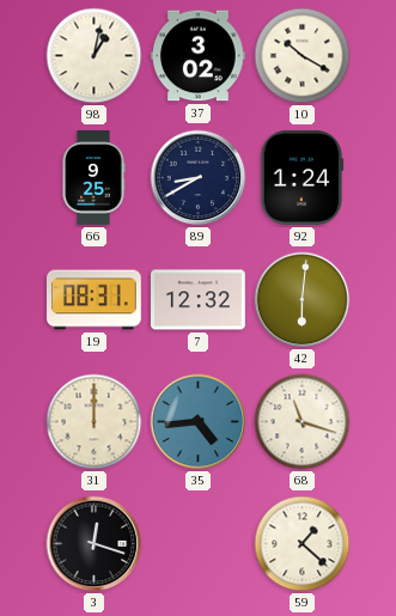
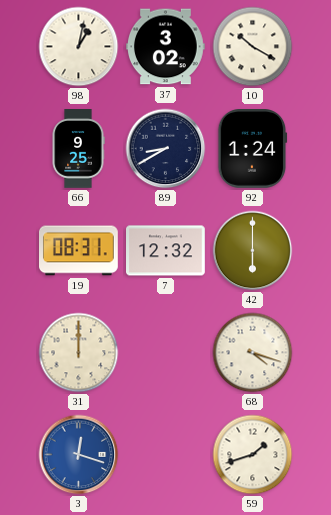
42: 6:01 -> 6:00
35: 4:44 -> none
68: 11:18 -> 4:18
3 dial: black -> blue
59: 1:22 -> 1:42
